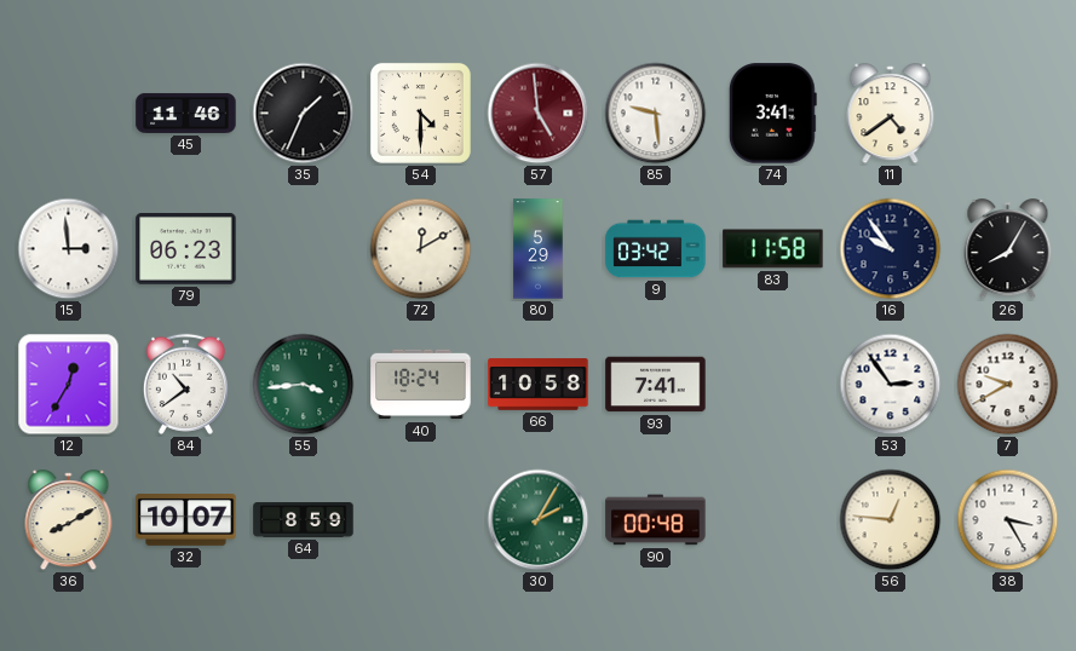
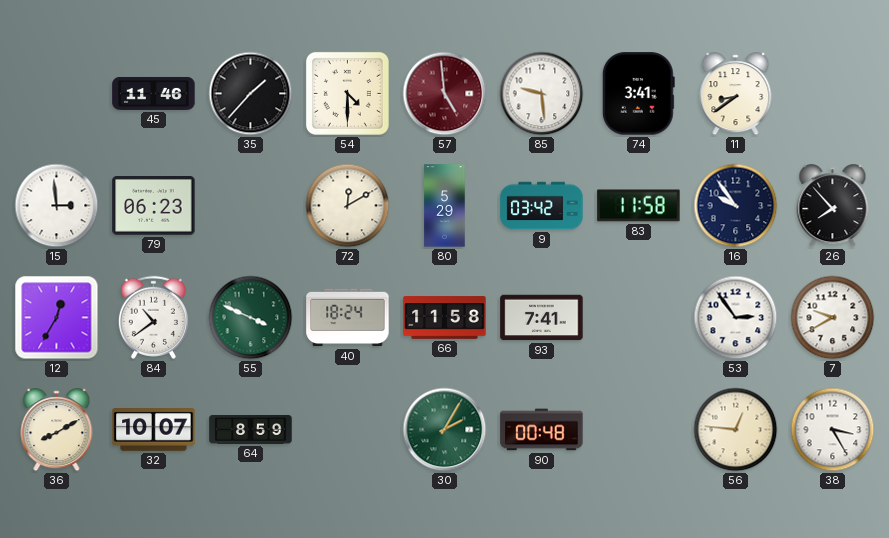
35: 1:34 -> 1:37
11: 4:39 -> 8:39
26: 8:05 -> 7:53
55: 3:44 -> 3:49
66: 10:58 -> 11:58
